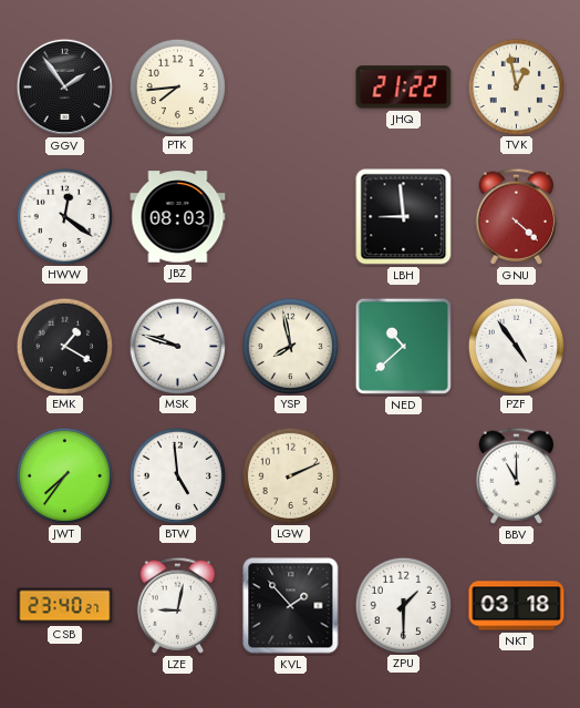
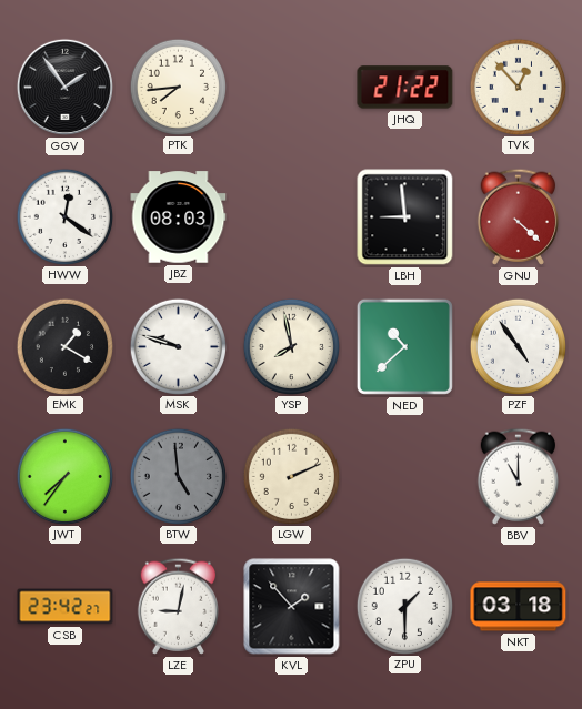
TVK: 12:58 -> 12:53
BTW dial: white -> grey
CSB: 23:40 -> 23:42
